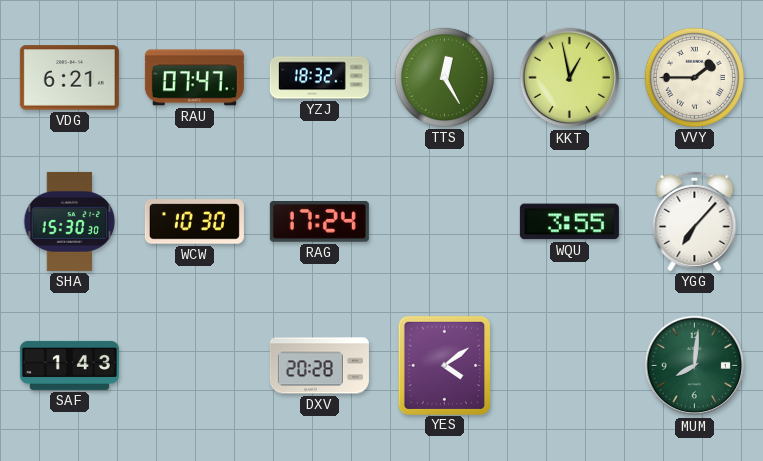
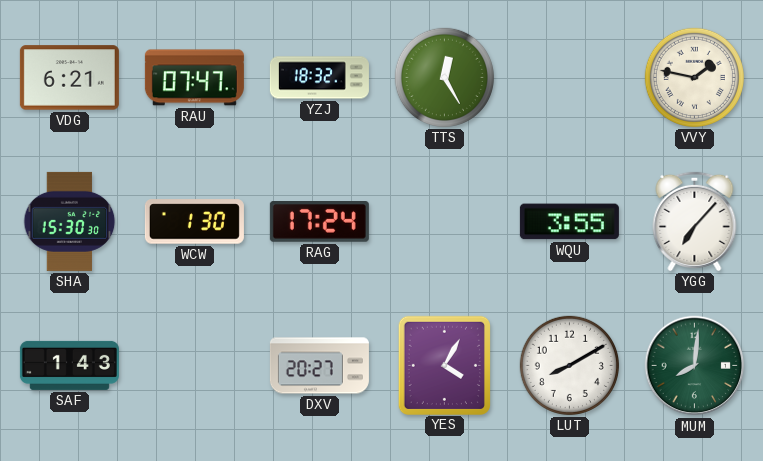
KKT: 12:58 -> none
VVY: 1:45 -> 1:47
WCW: 10:30 -> 1:30
DXV: 20:28 -> 20:27
YES: 4:09 -> 4:05
LUT: none -> 8:10
